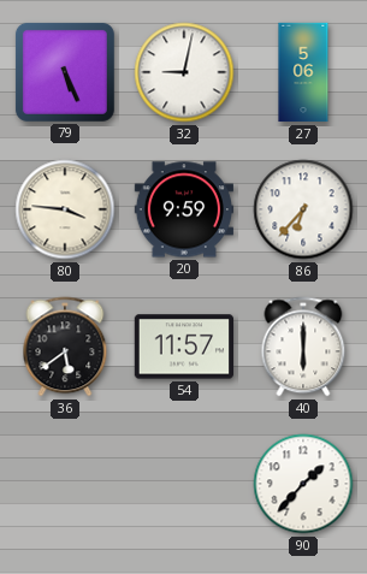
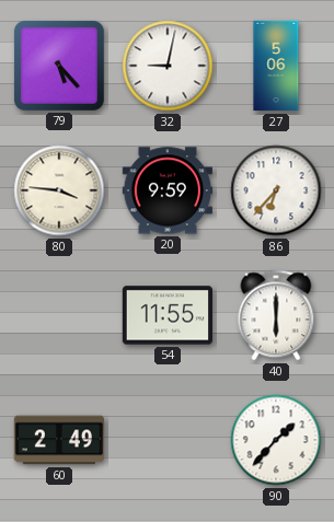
79: 5:26 -> 5:23
36: 5:39 -> none
54: 11:57 -> 11:55
60: none -> 2:49
